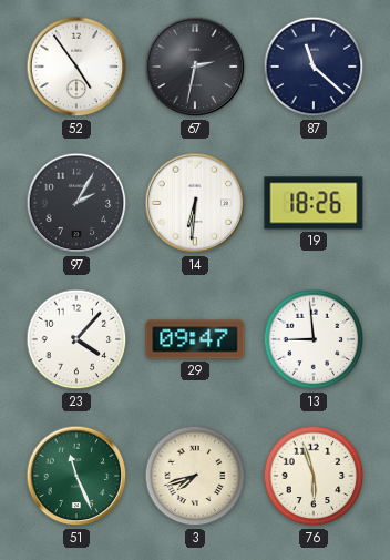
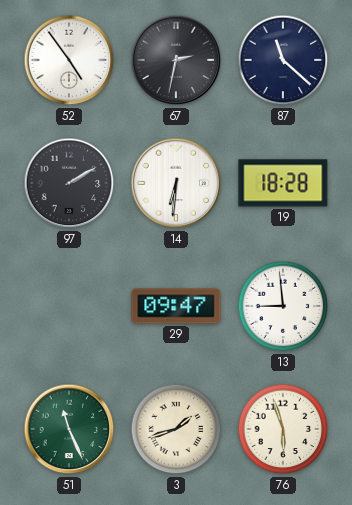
97: 2:05 -> 2:10
19: 18:26 -> 18:28
23: 4:07 -> none
3: 7:42 -> 1:42
